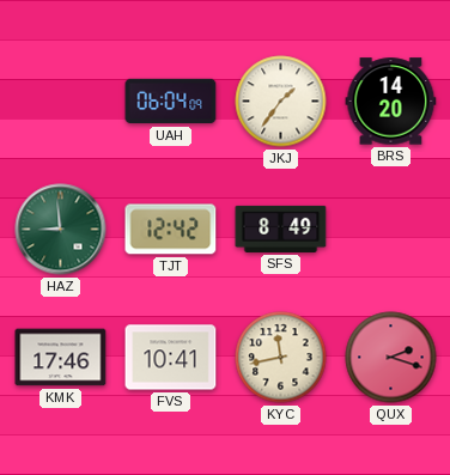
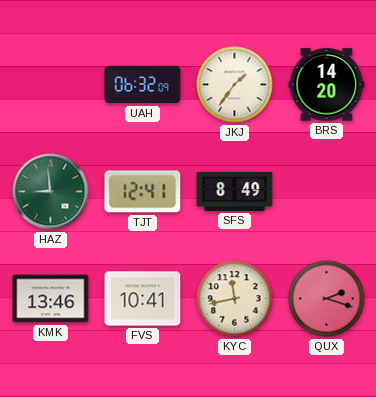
UAH: 06:04 -> 06:32
TJT: 12:42 -> 12:41
KMK: 17:46 -> 13:46
